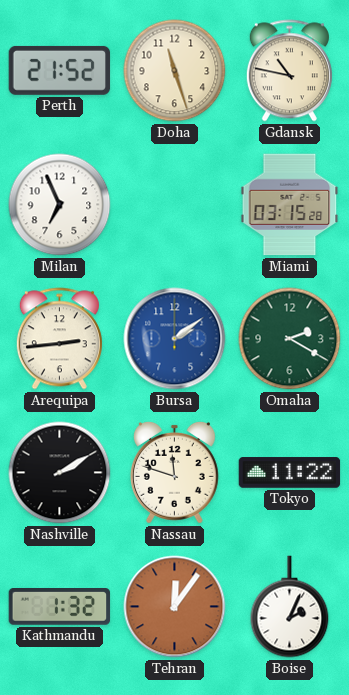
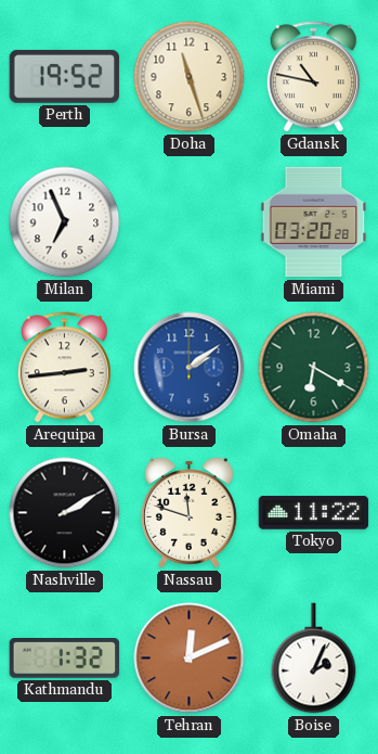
Perth: 21:52 -> 19:52
Miami: 03:15 -> 03:20
Omaha: 2:20 -> 6:20
Tehran: 12:06 -> 12:11
